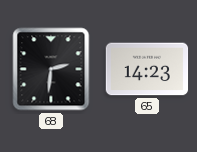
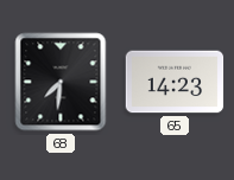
68: 2:31 -> 7:31
